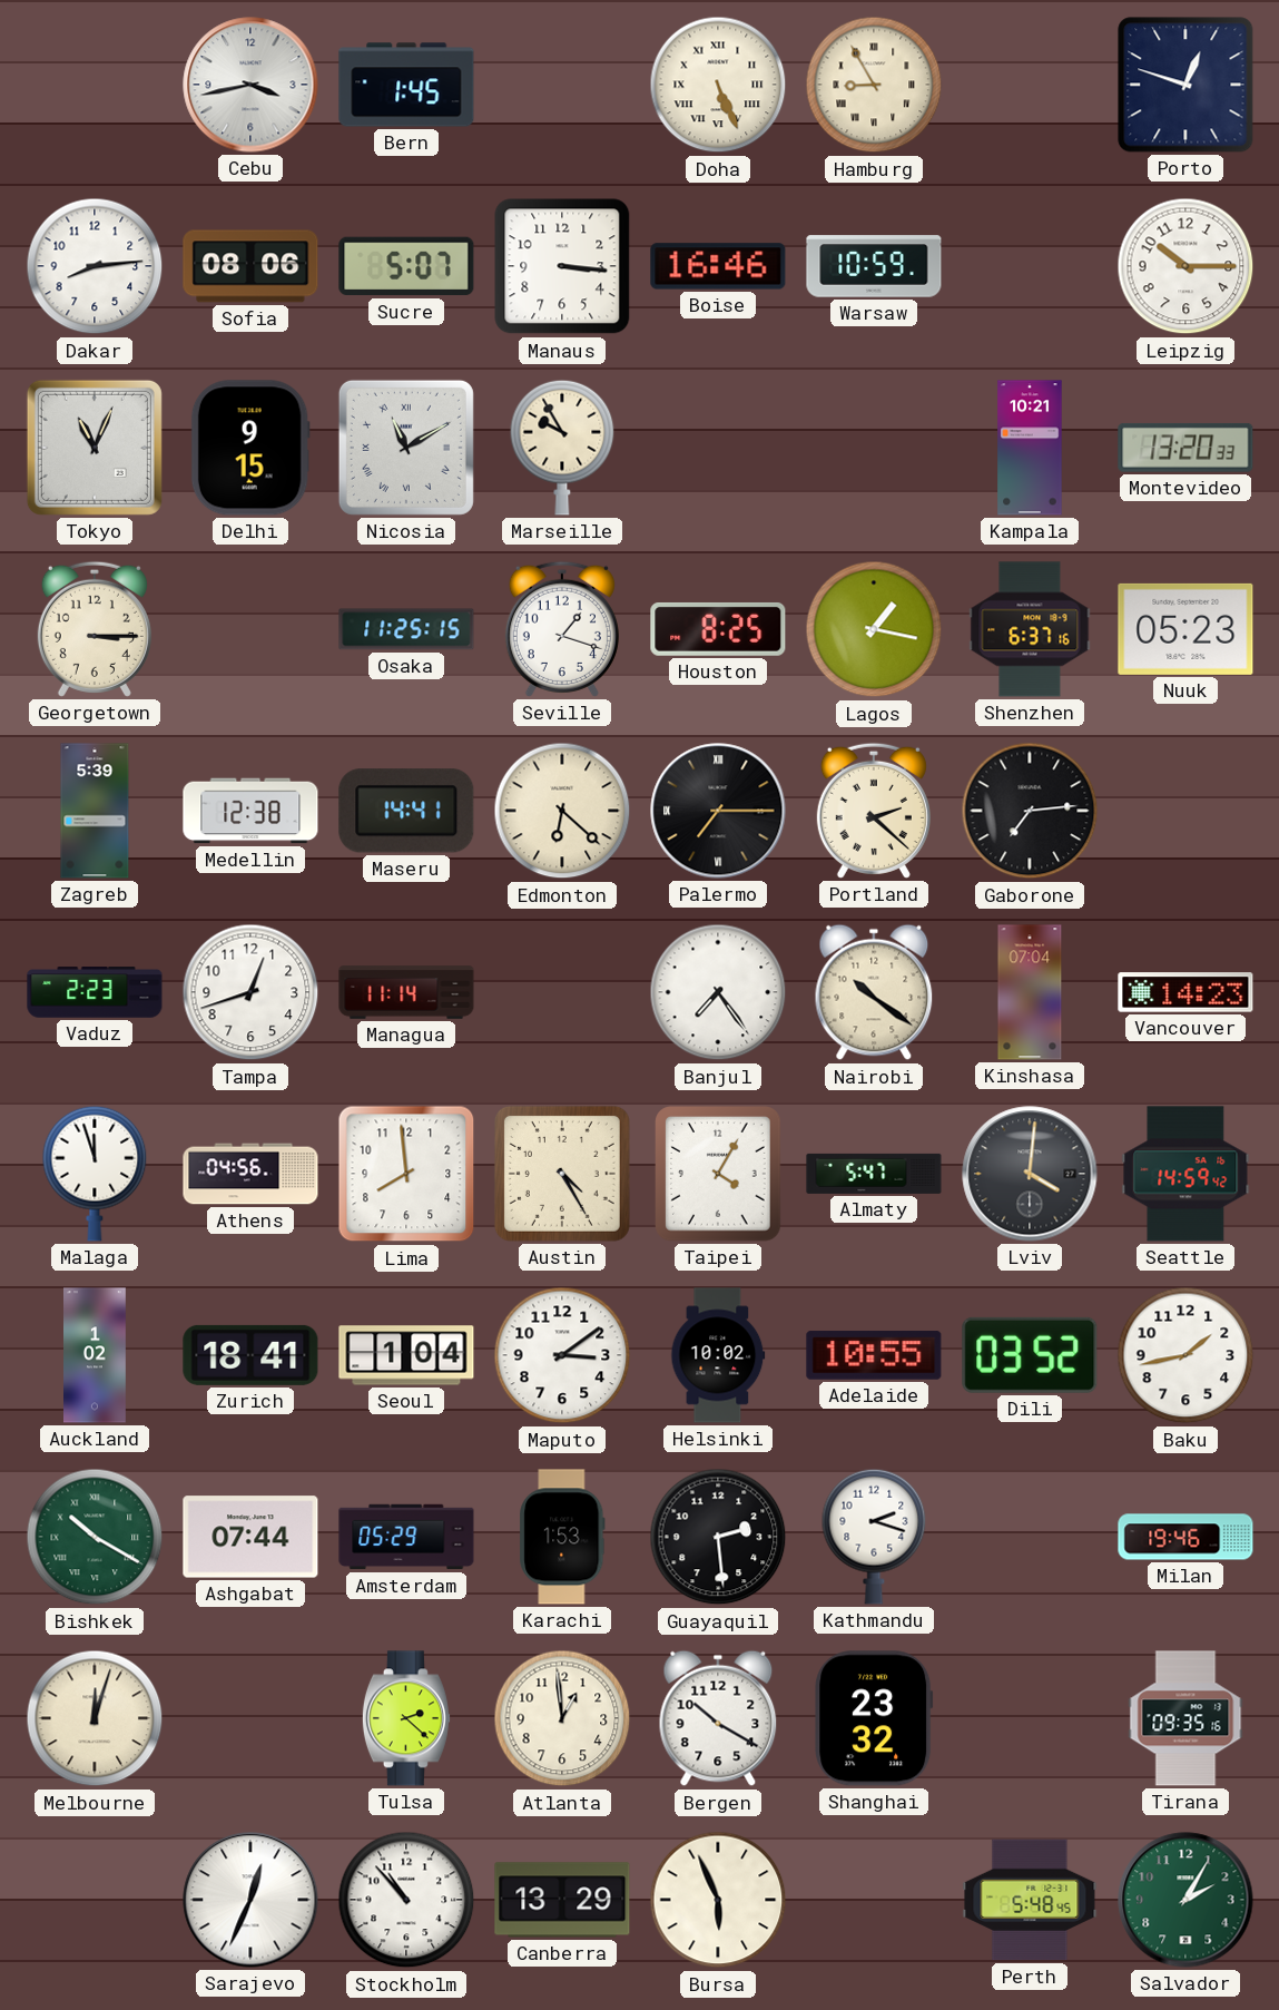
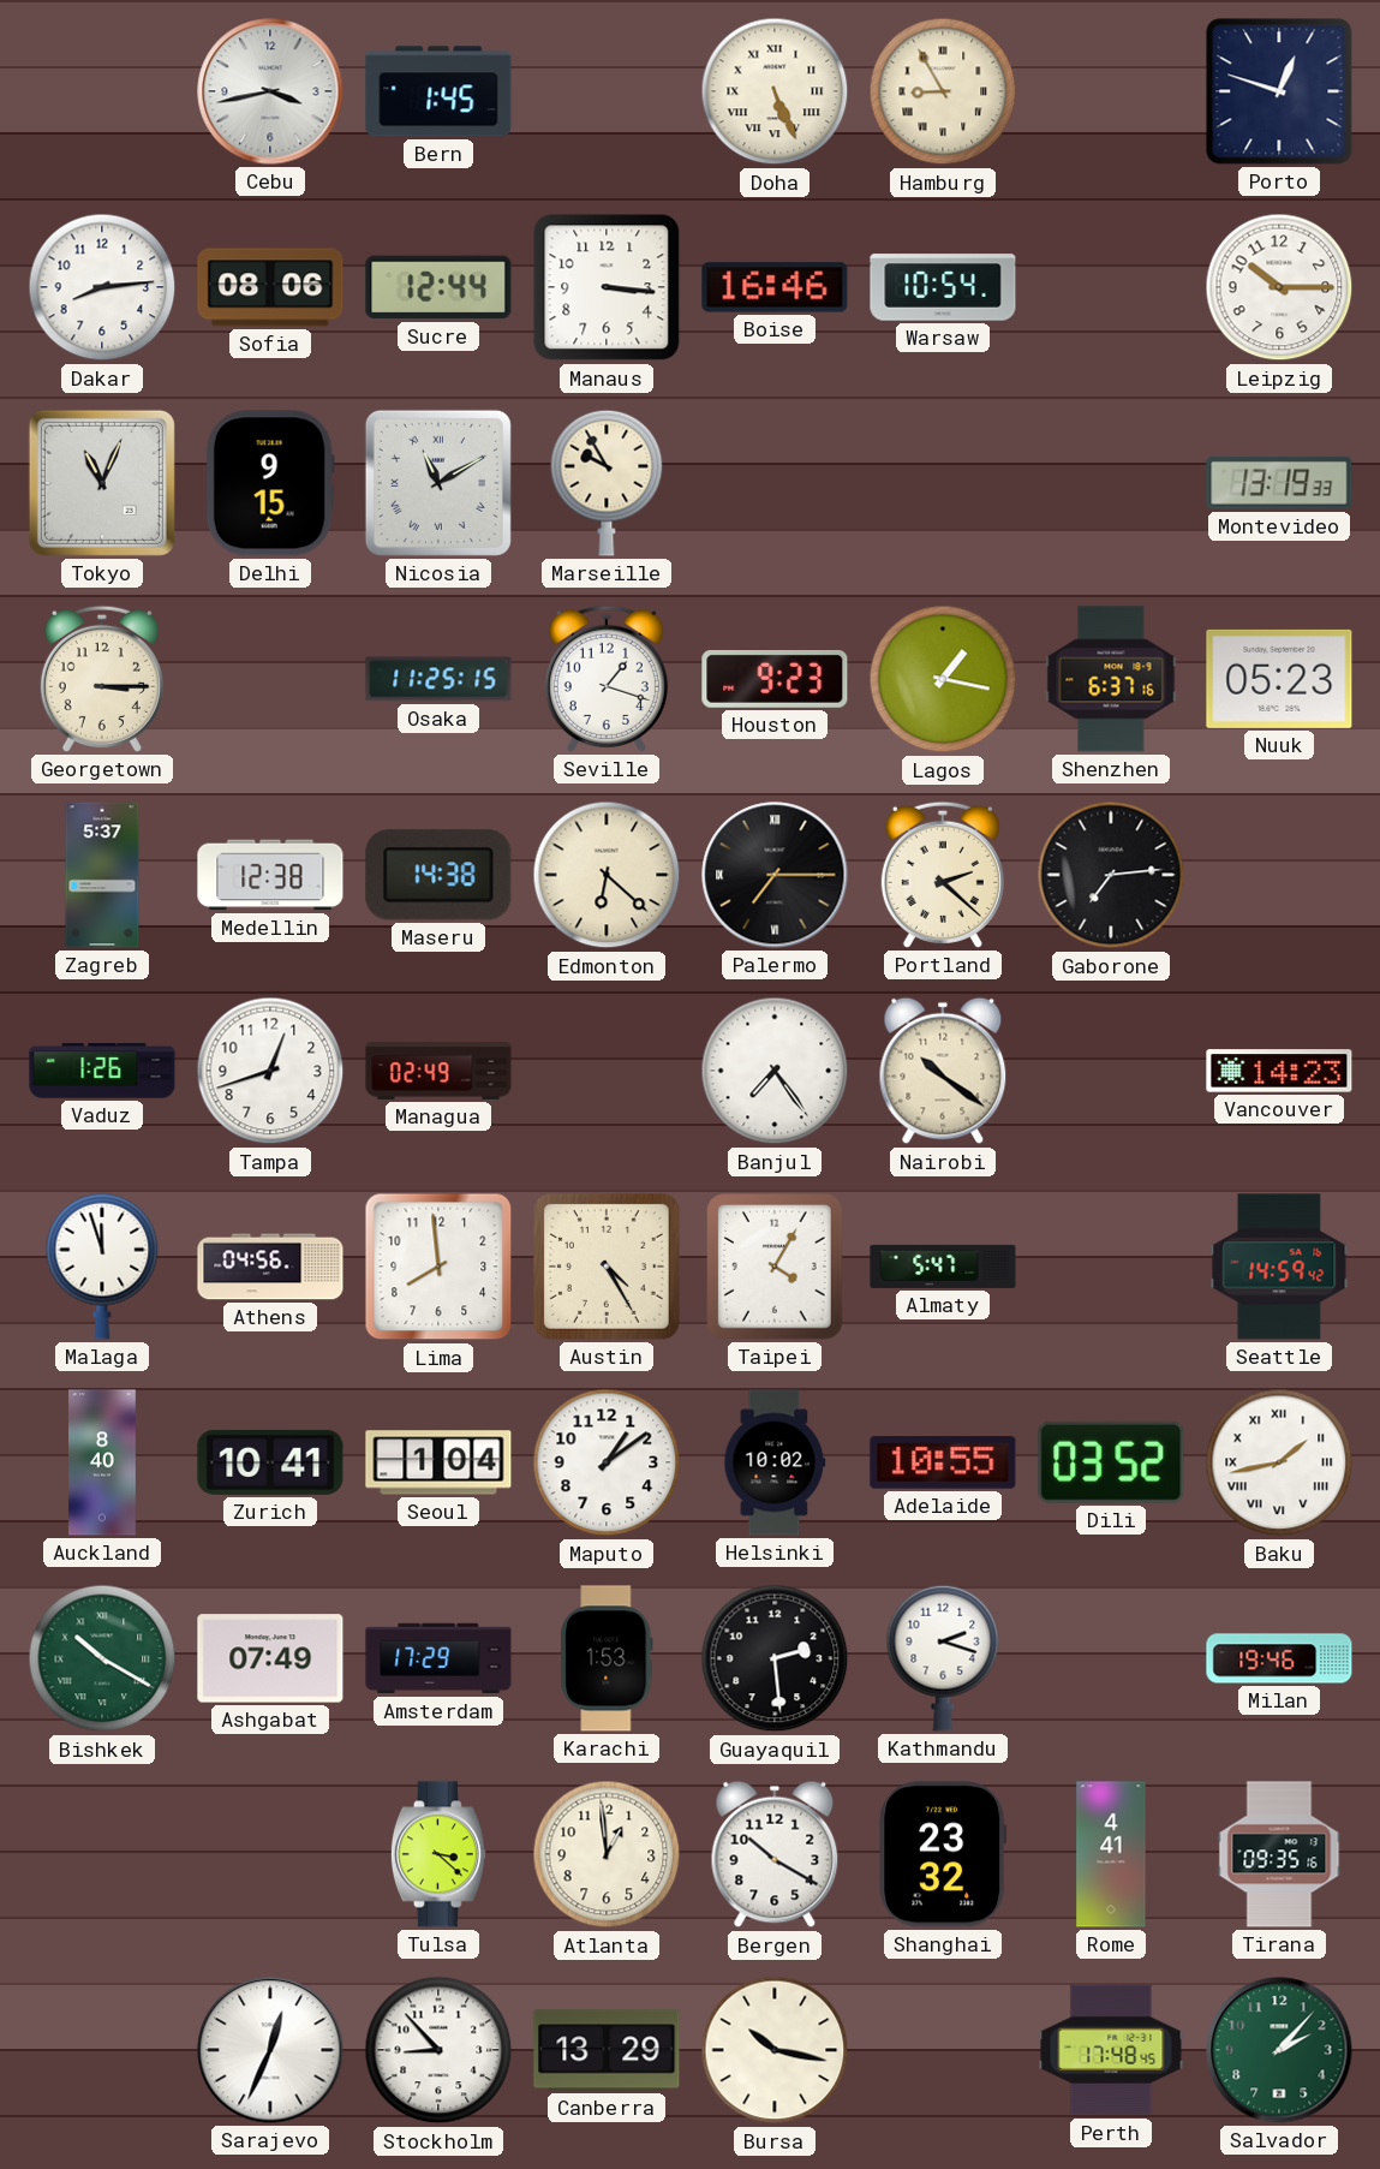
Sucre: 5:07 -> 12:44
Warsaw: 10:59 -> 10:54
Kampala: 10:21 -> none
Montevideo: 13:20 -> 13:19
Houston: 8:25 -> 9:23
Zagreb: 5:39 -> 5:37
Maseru: 14:41 -> 14:38
Vaduz: 2:23 -> 1:26
Managua: 11:14 -> 02:49
Kinshasa: 07:04 -> none
Lviv: 4:01 -> none
Auckland: 1:02 -> 8:40
Zurich: 18:41 -> 10:41
Maputo: 3:09 -> 1:09
Baku numerals: Arabic -> Roman
Ashgabat: 07:44 -> 07:49
Amsterdam: 05:29 -> 17:29
Melbourne: 12:03 -> none
Tulsa: 2:22 -> 3:22
Rome: none -> 4:41
Stockholm: 10:53 -> 8:53
Bursa: 5:56 -> 10:17
Perth: 5:48 -> 17:48
Salvador: 2:05 -> 2:07
